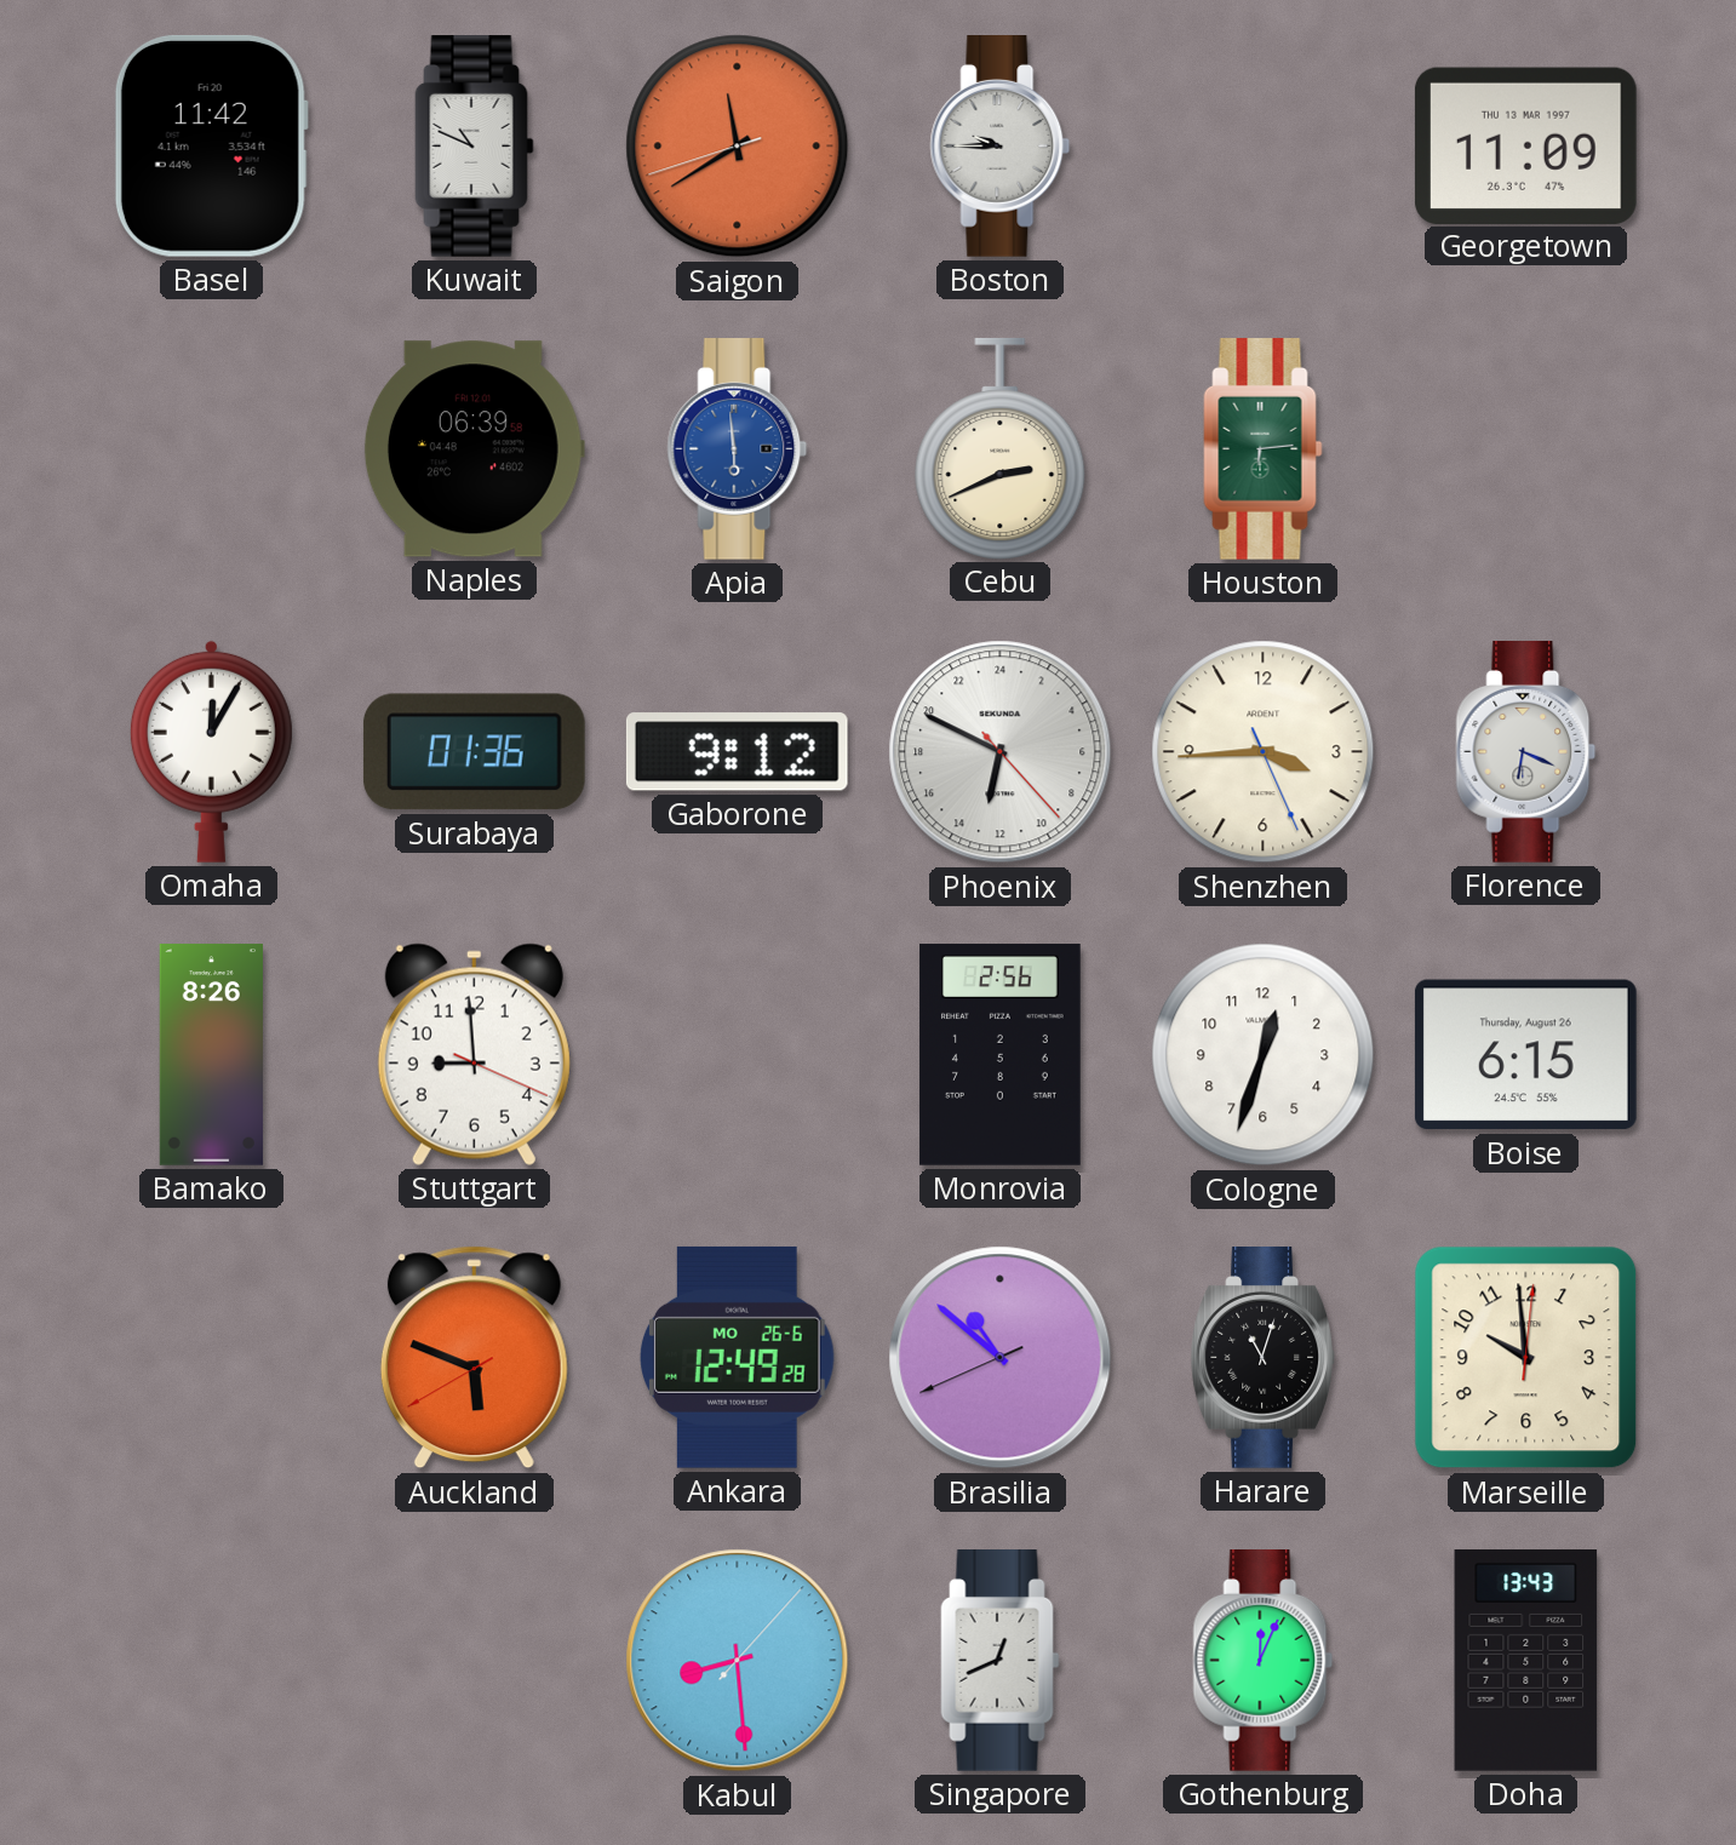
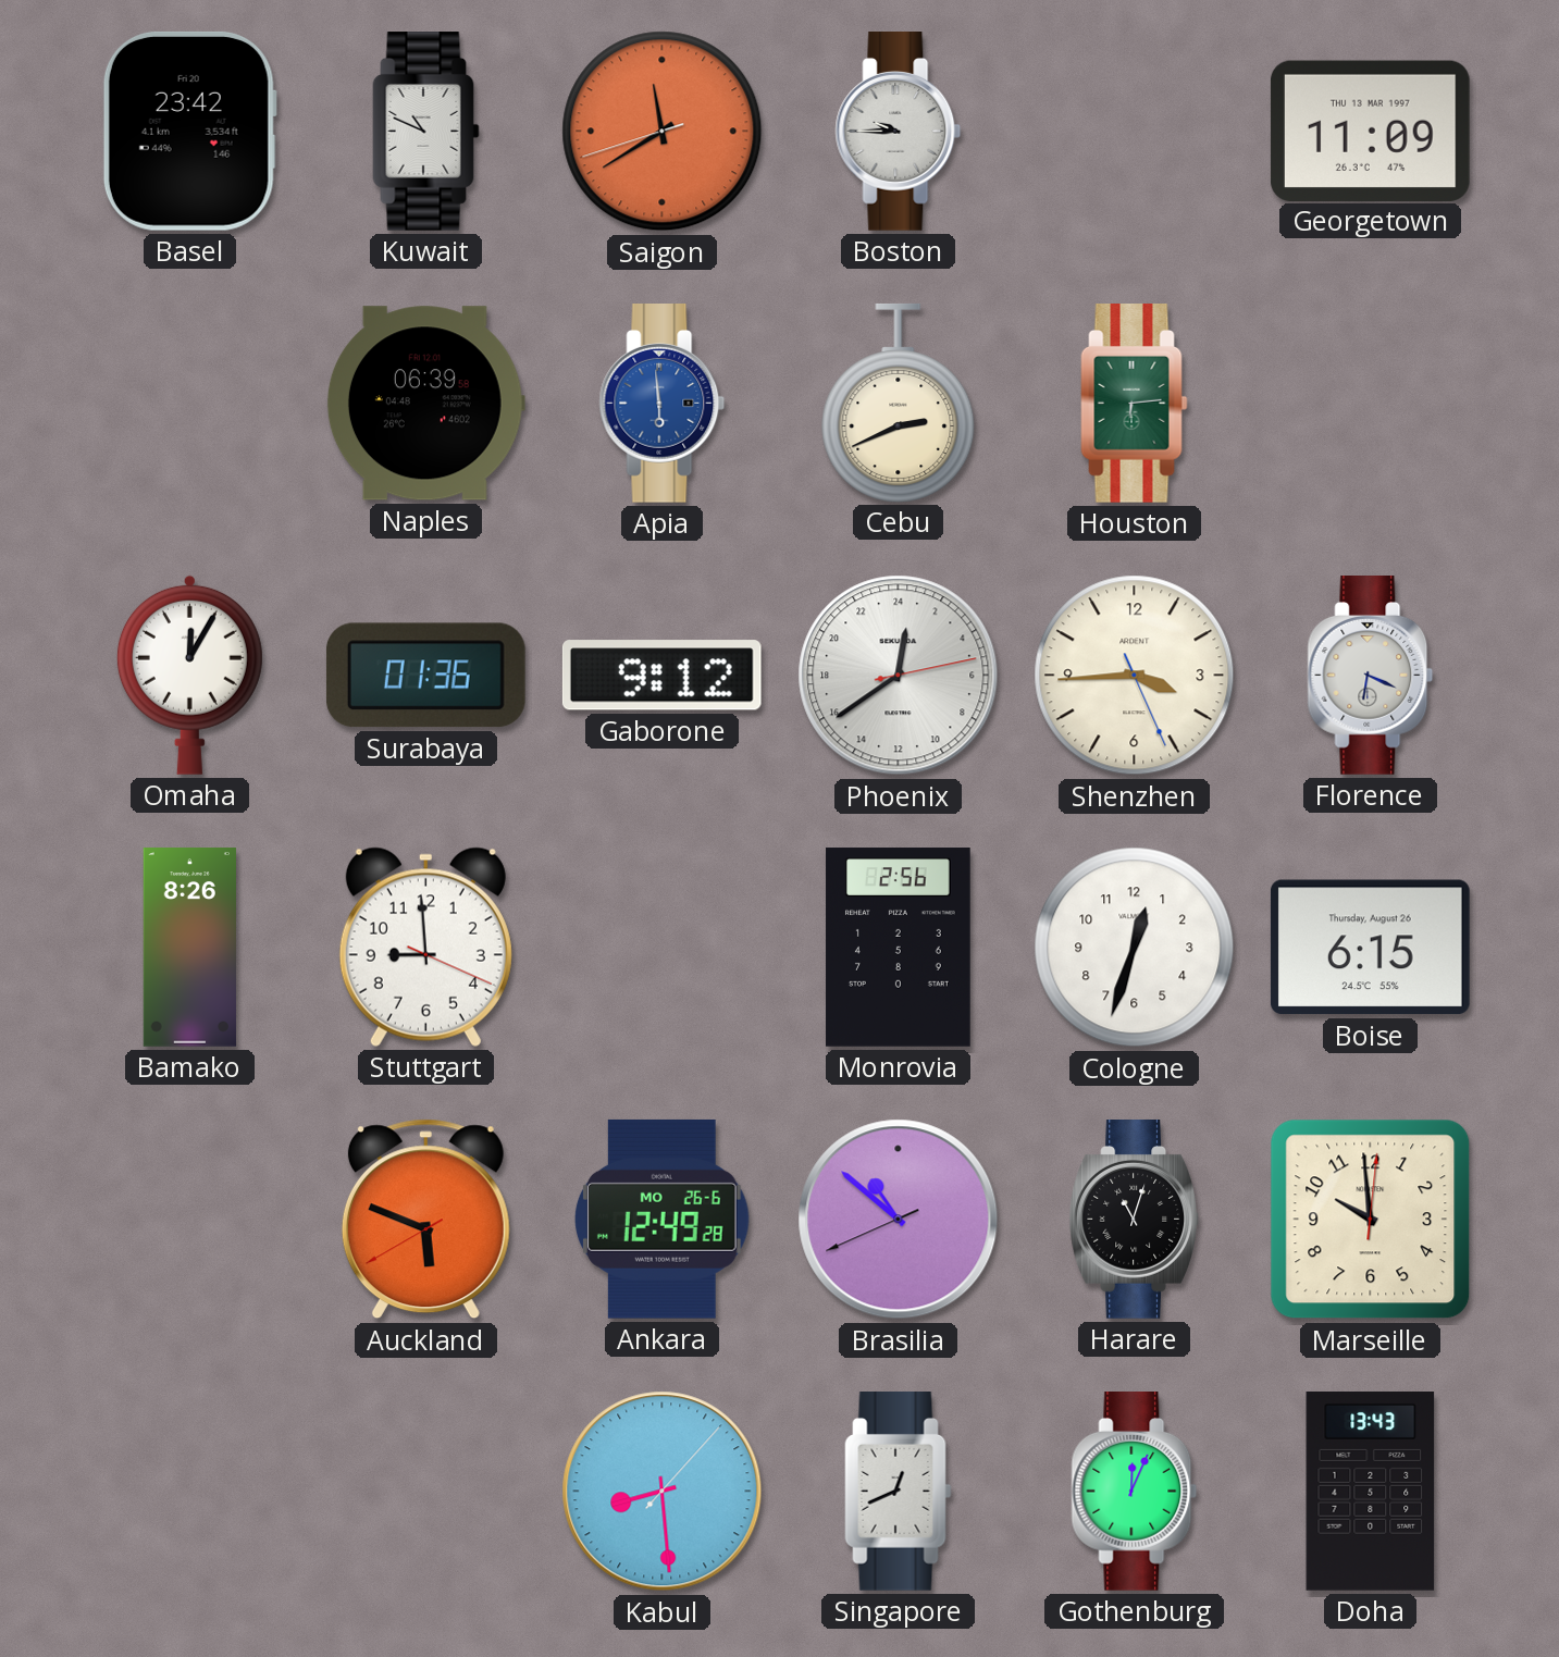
Basel: 11:42 -> 23:42
Phoenix: 12:49 -> 0:39
